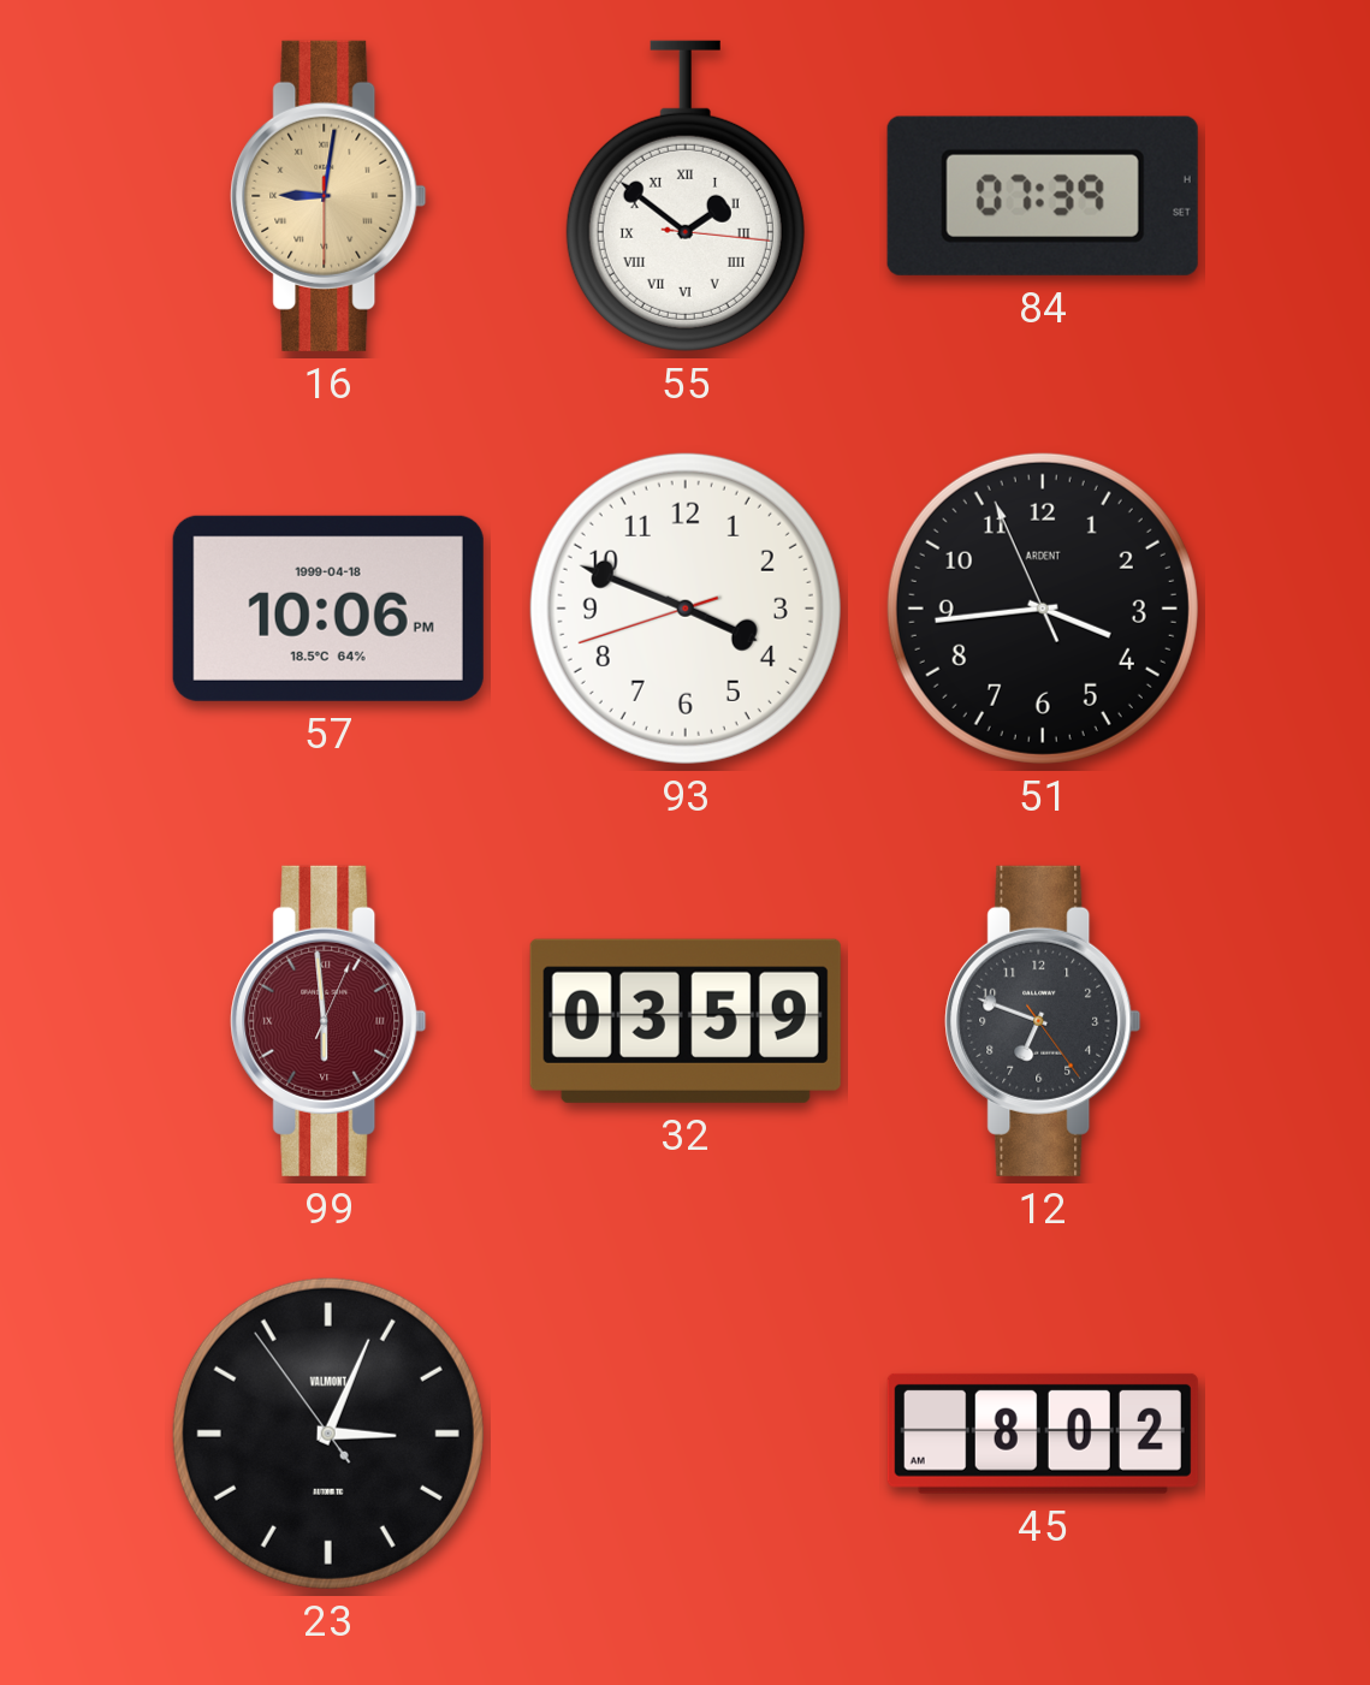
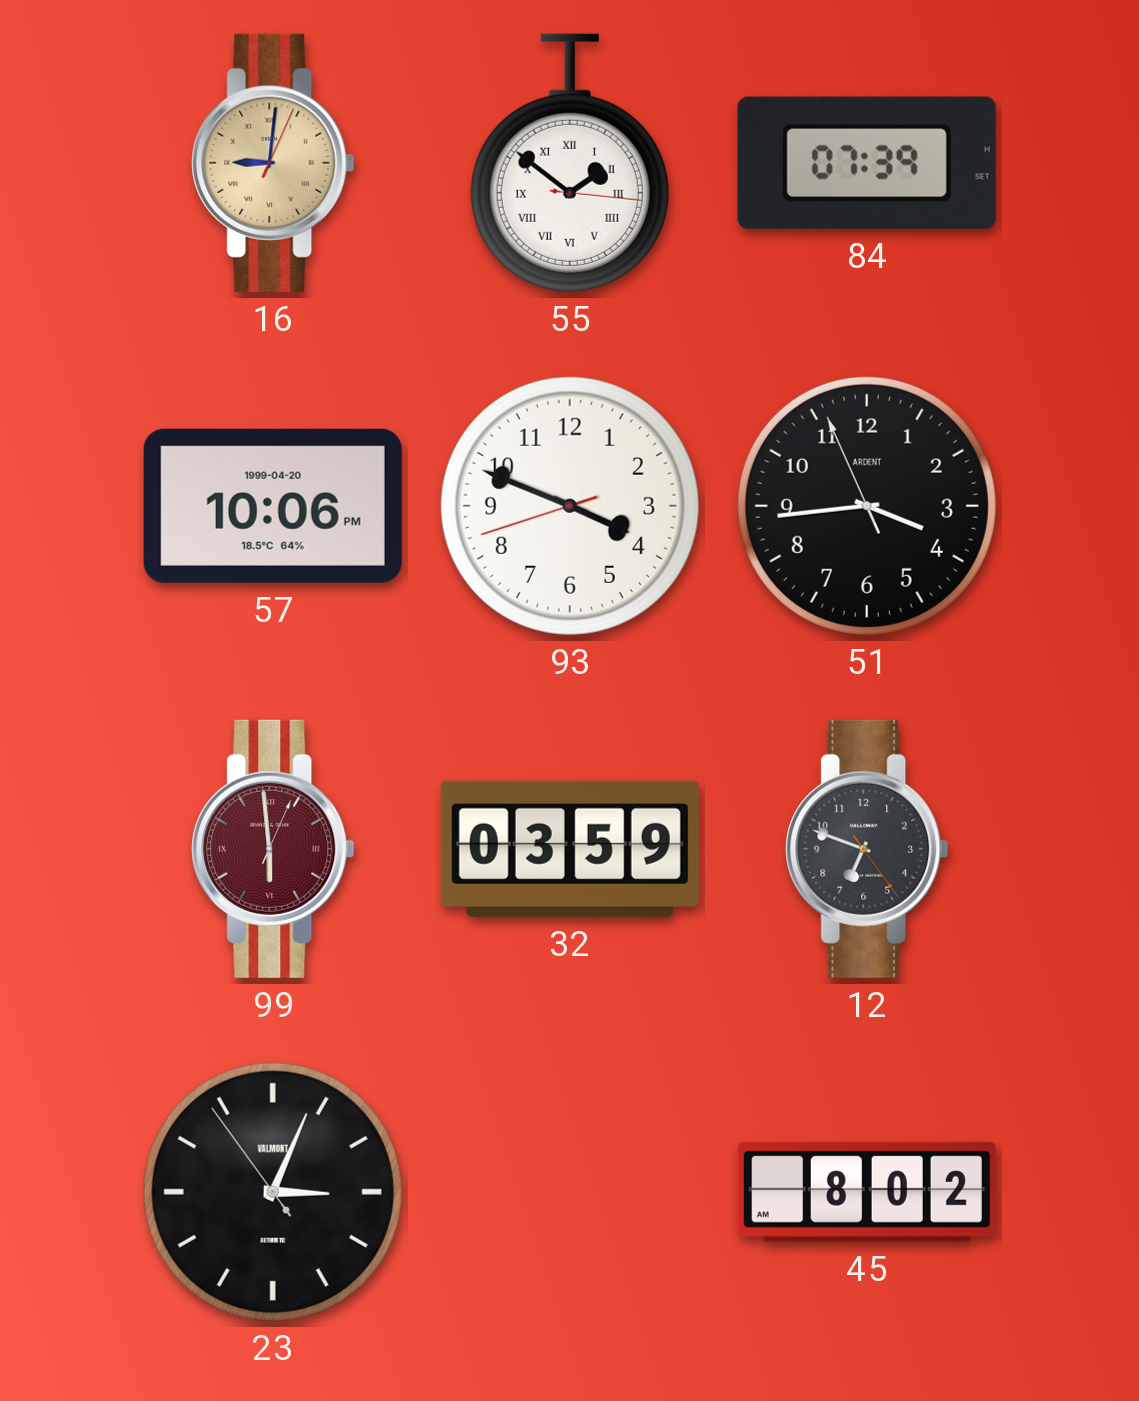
16: 9:01:30 -> 9:01:04
57 date: 1999-04-18 -> 1999-04-20
